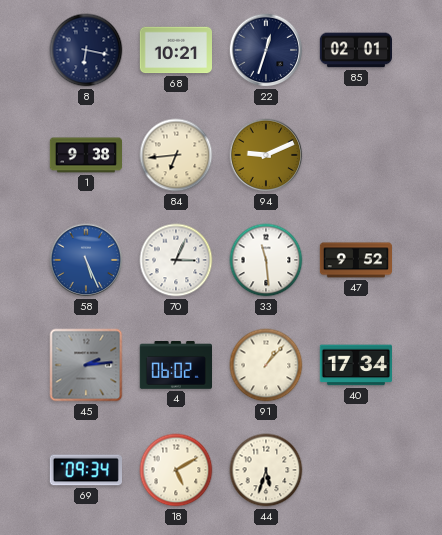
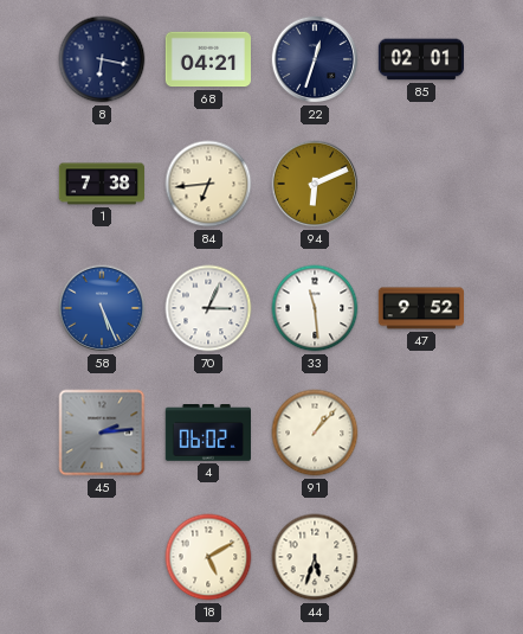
68: 10:21 -> 04:21
1: 9:38 -> 7:38
94: 9:11 -> 6:11
40: 17:34 -> none
69: 09:34 -> none
